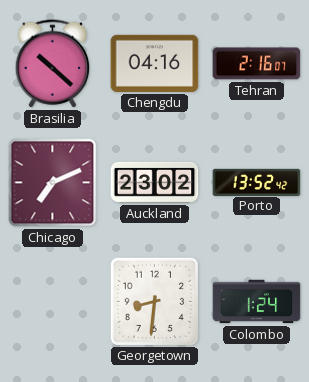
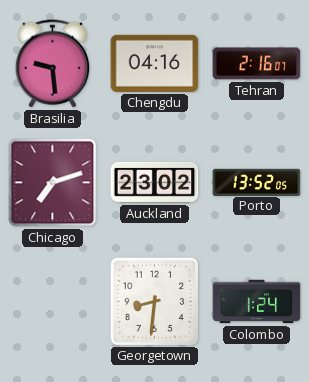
Brasilia: 10:22 -> 9:29
Chicago: 7:11 -> 7:12
Porto: 13:52:42 -> 13:52:05
